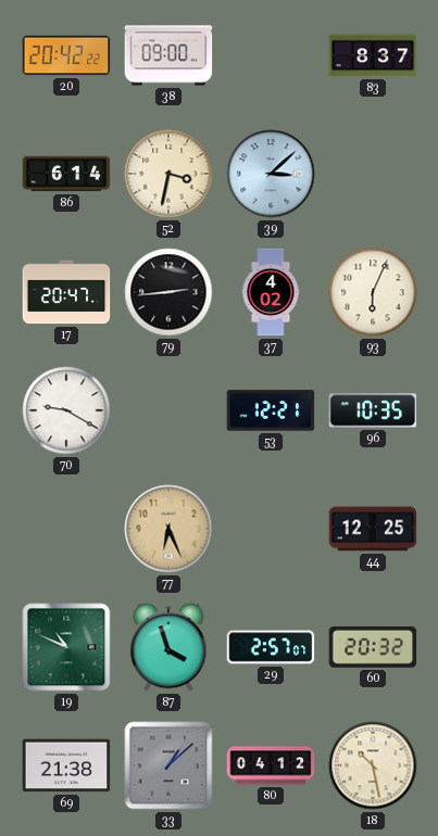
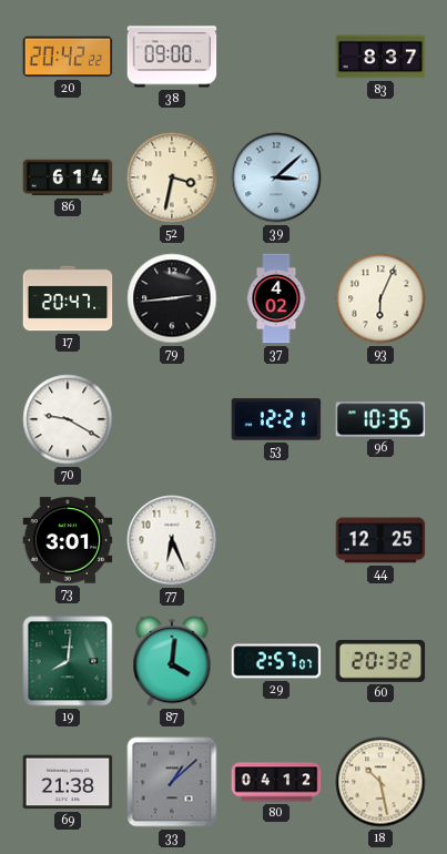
73: none -> 3:01
77 dial: champagne -> white
19: 10:49 -> 8:01
87: 3:57 -> 4:01
